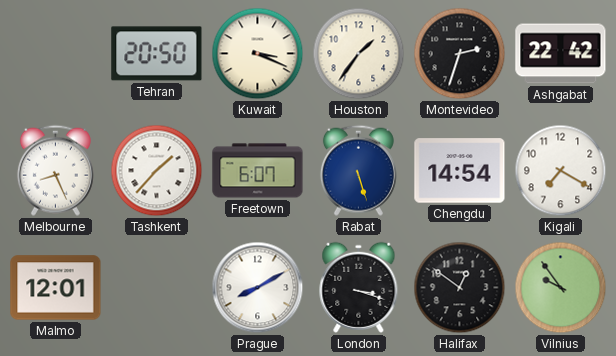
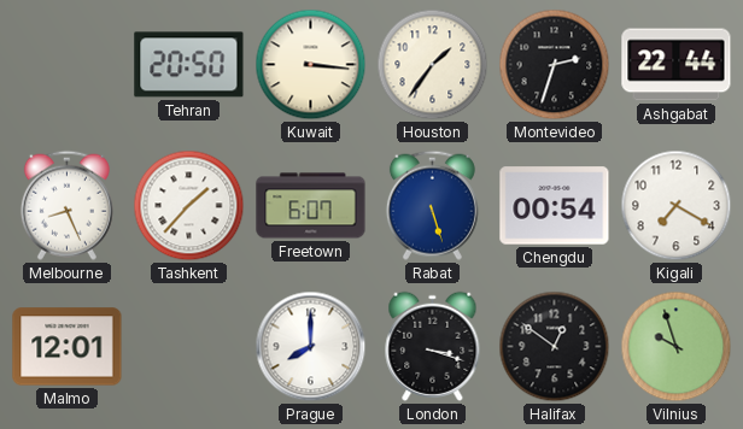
Kuwait: 3:19 -> 3:16
Ashgabat: 22:42 -> 22:44
Chengdu: 14:54 -> 00:54
Prague: 8:10 -> 8:00
Vilnius: 9:54 -> 9:57
